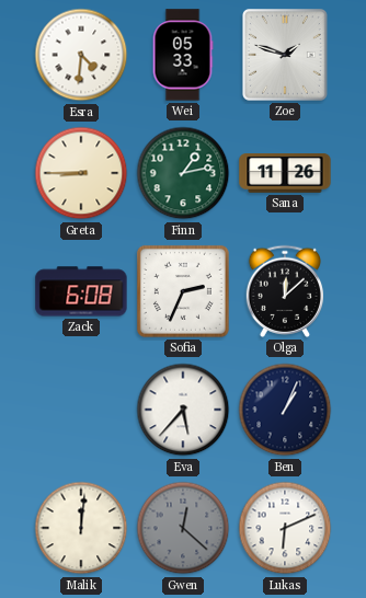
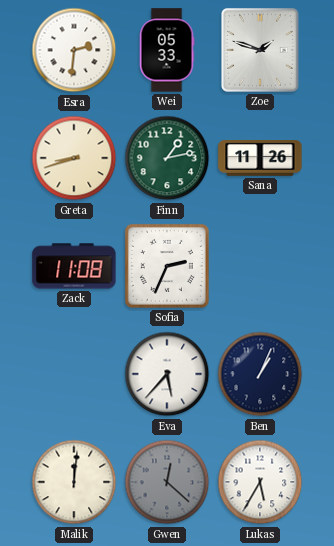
Esra: 4:31 -> 2:31
Greta: 8:45 -> 8:42
Zack: 6:08 -> 11:08
Olga: 12:08 -> none
Lukas: 6:11 -> 5:35
